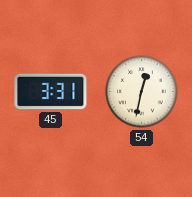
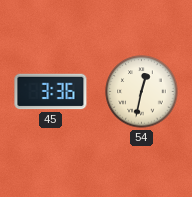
45: 3:31 -> 3:36
